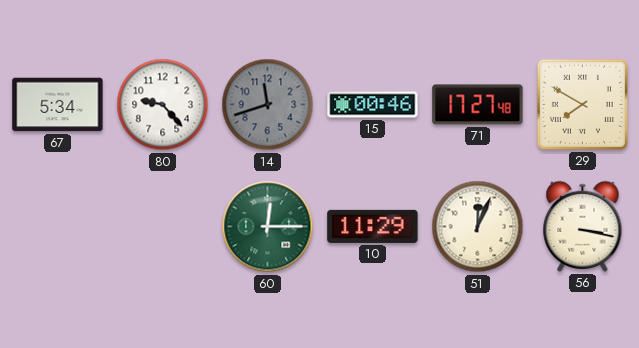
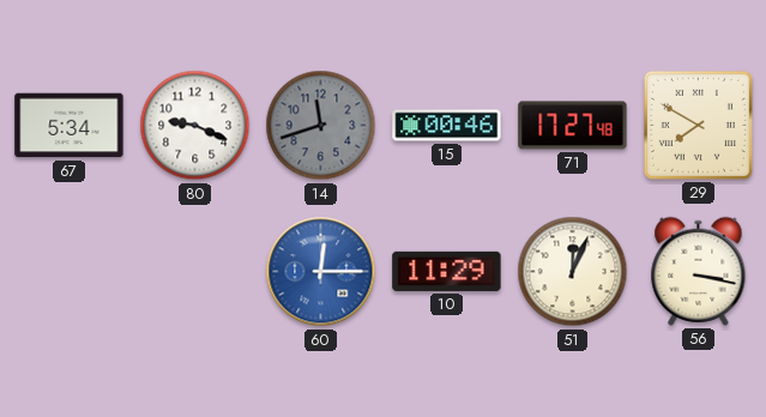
80: 9:23 -> 9:19
60 dial: green -> blue
